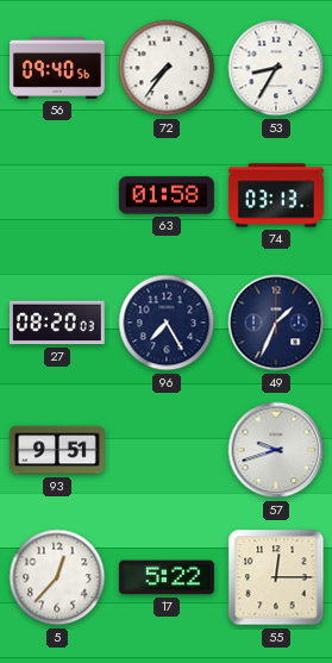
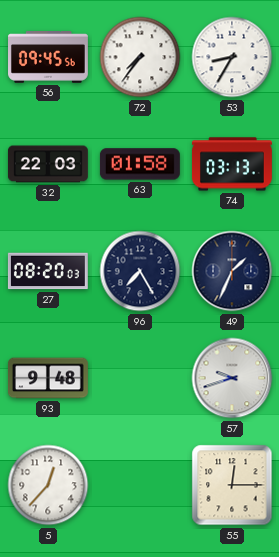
56: 09:40 -> 09:45
32: none -> 22:03
93: 9:51 -> 9:48
17: 5:22 -> none
